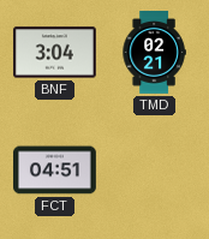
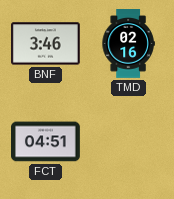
BNF: 3:04 -> 3:46
TMD: 02:21 -> 02:16
